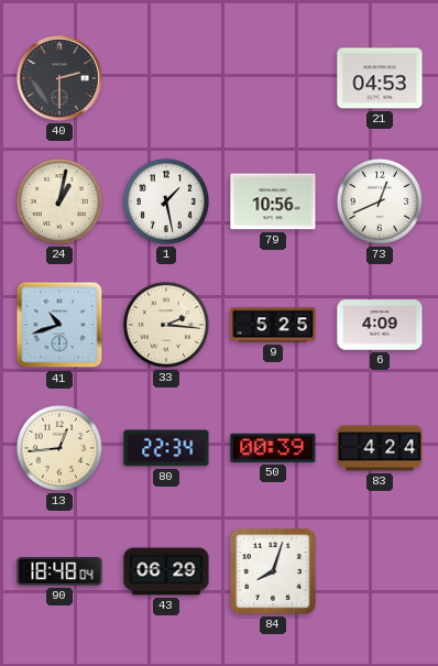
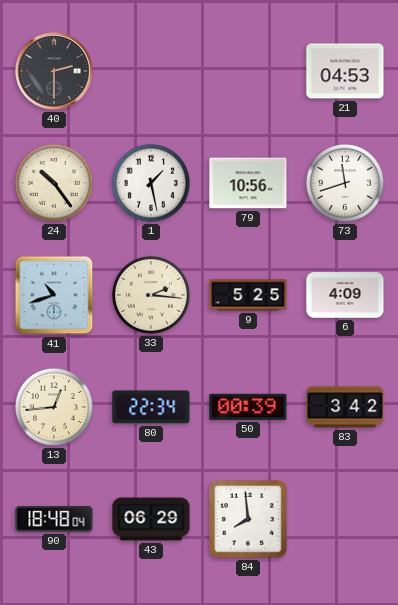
24: 1:02 -> 10:24
73: 12:41 -> 11:42
83: 4:24 -> 3:42
84: 8:03 -> 7:59
